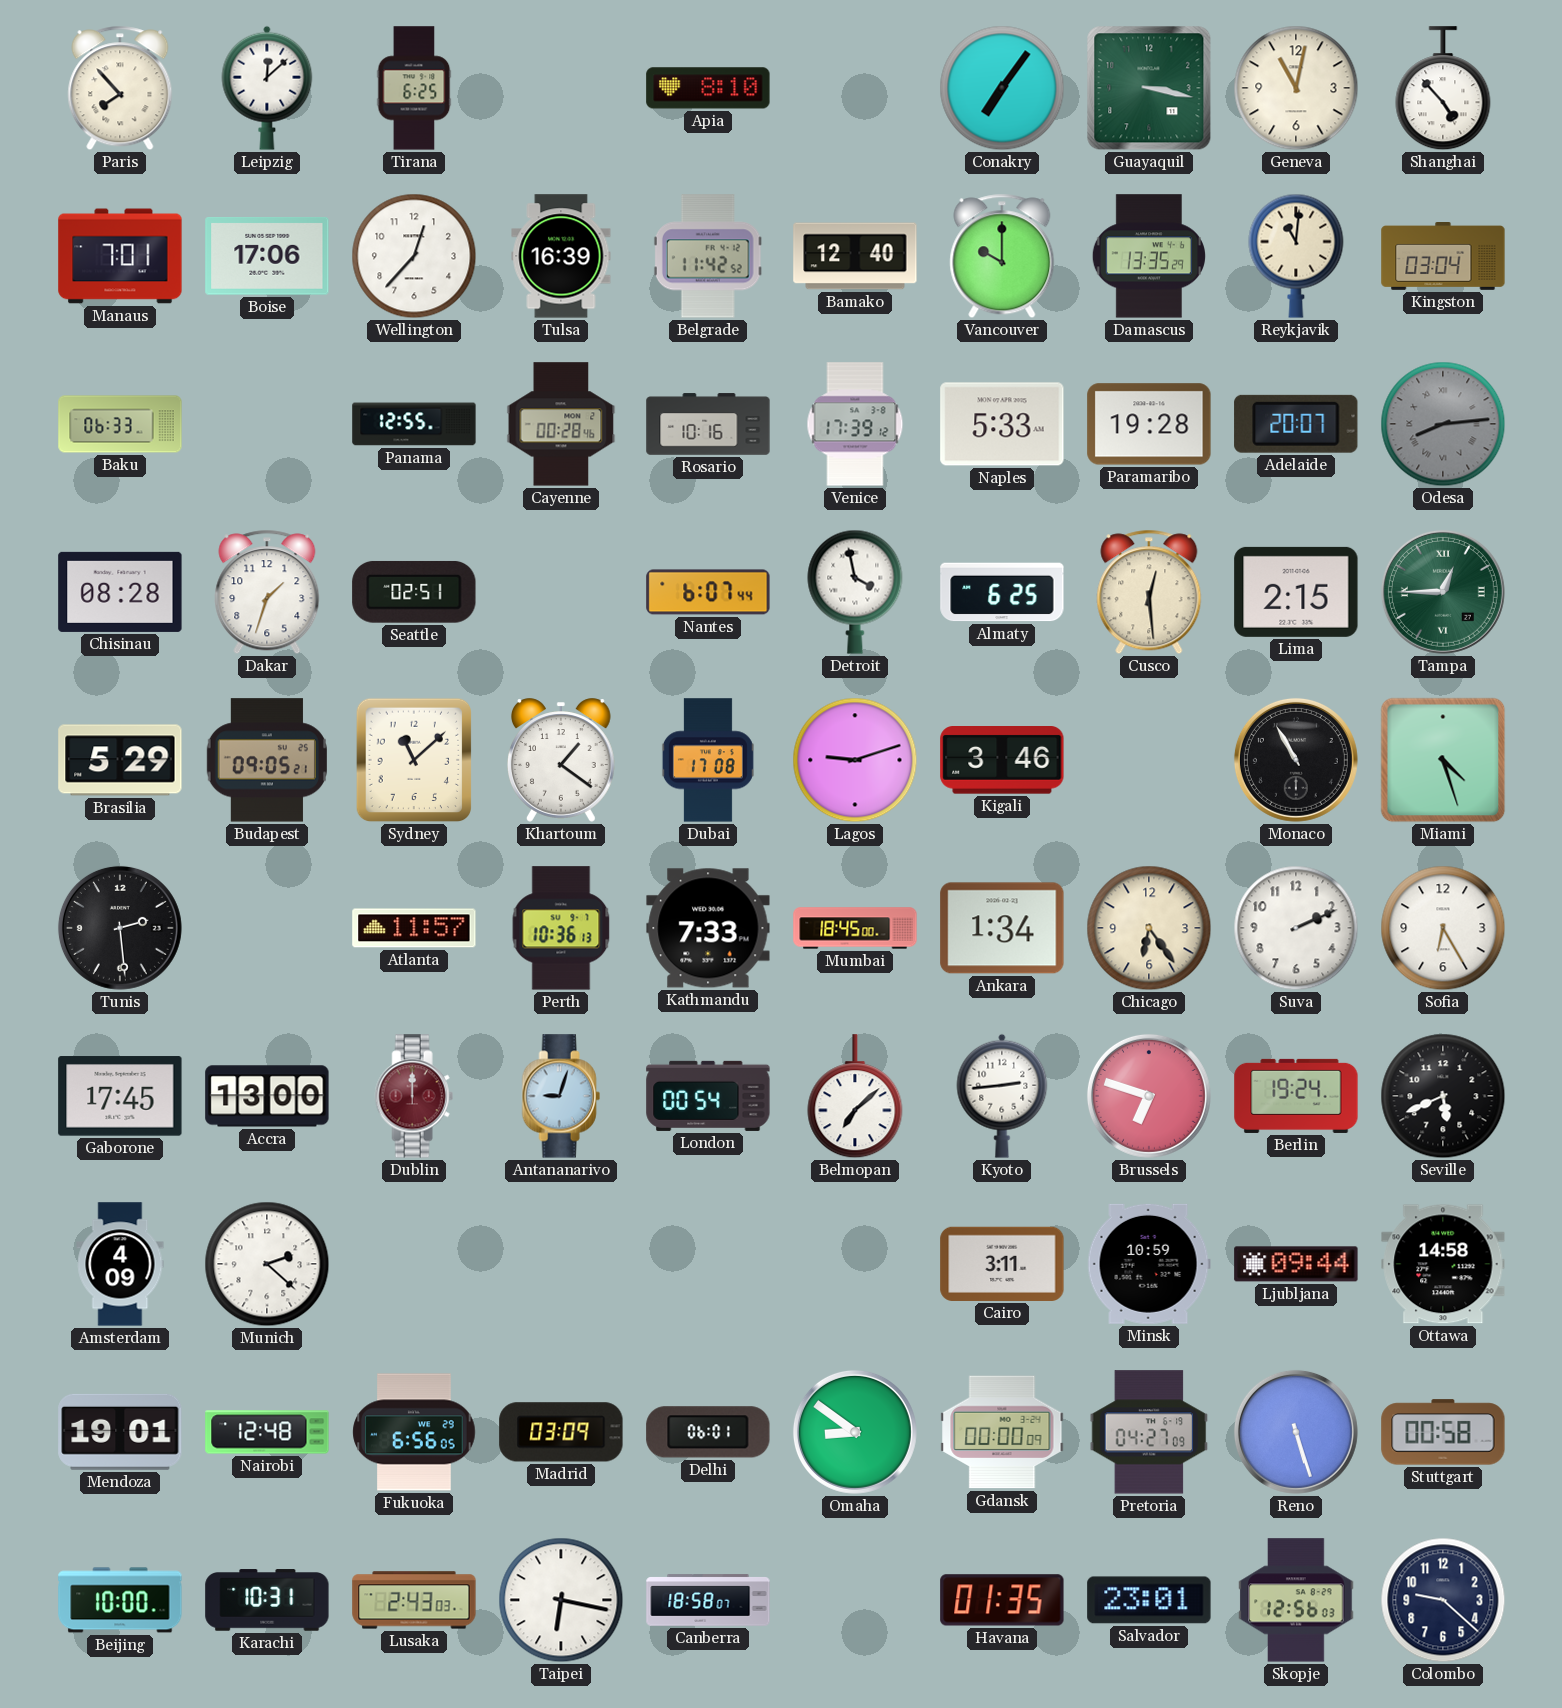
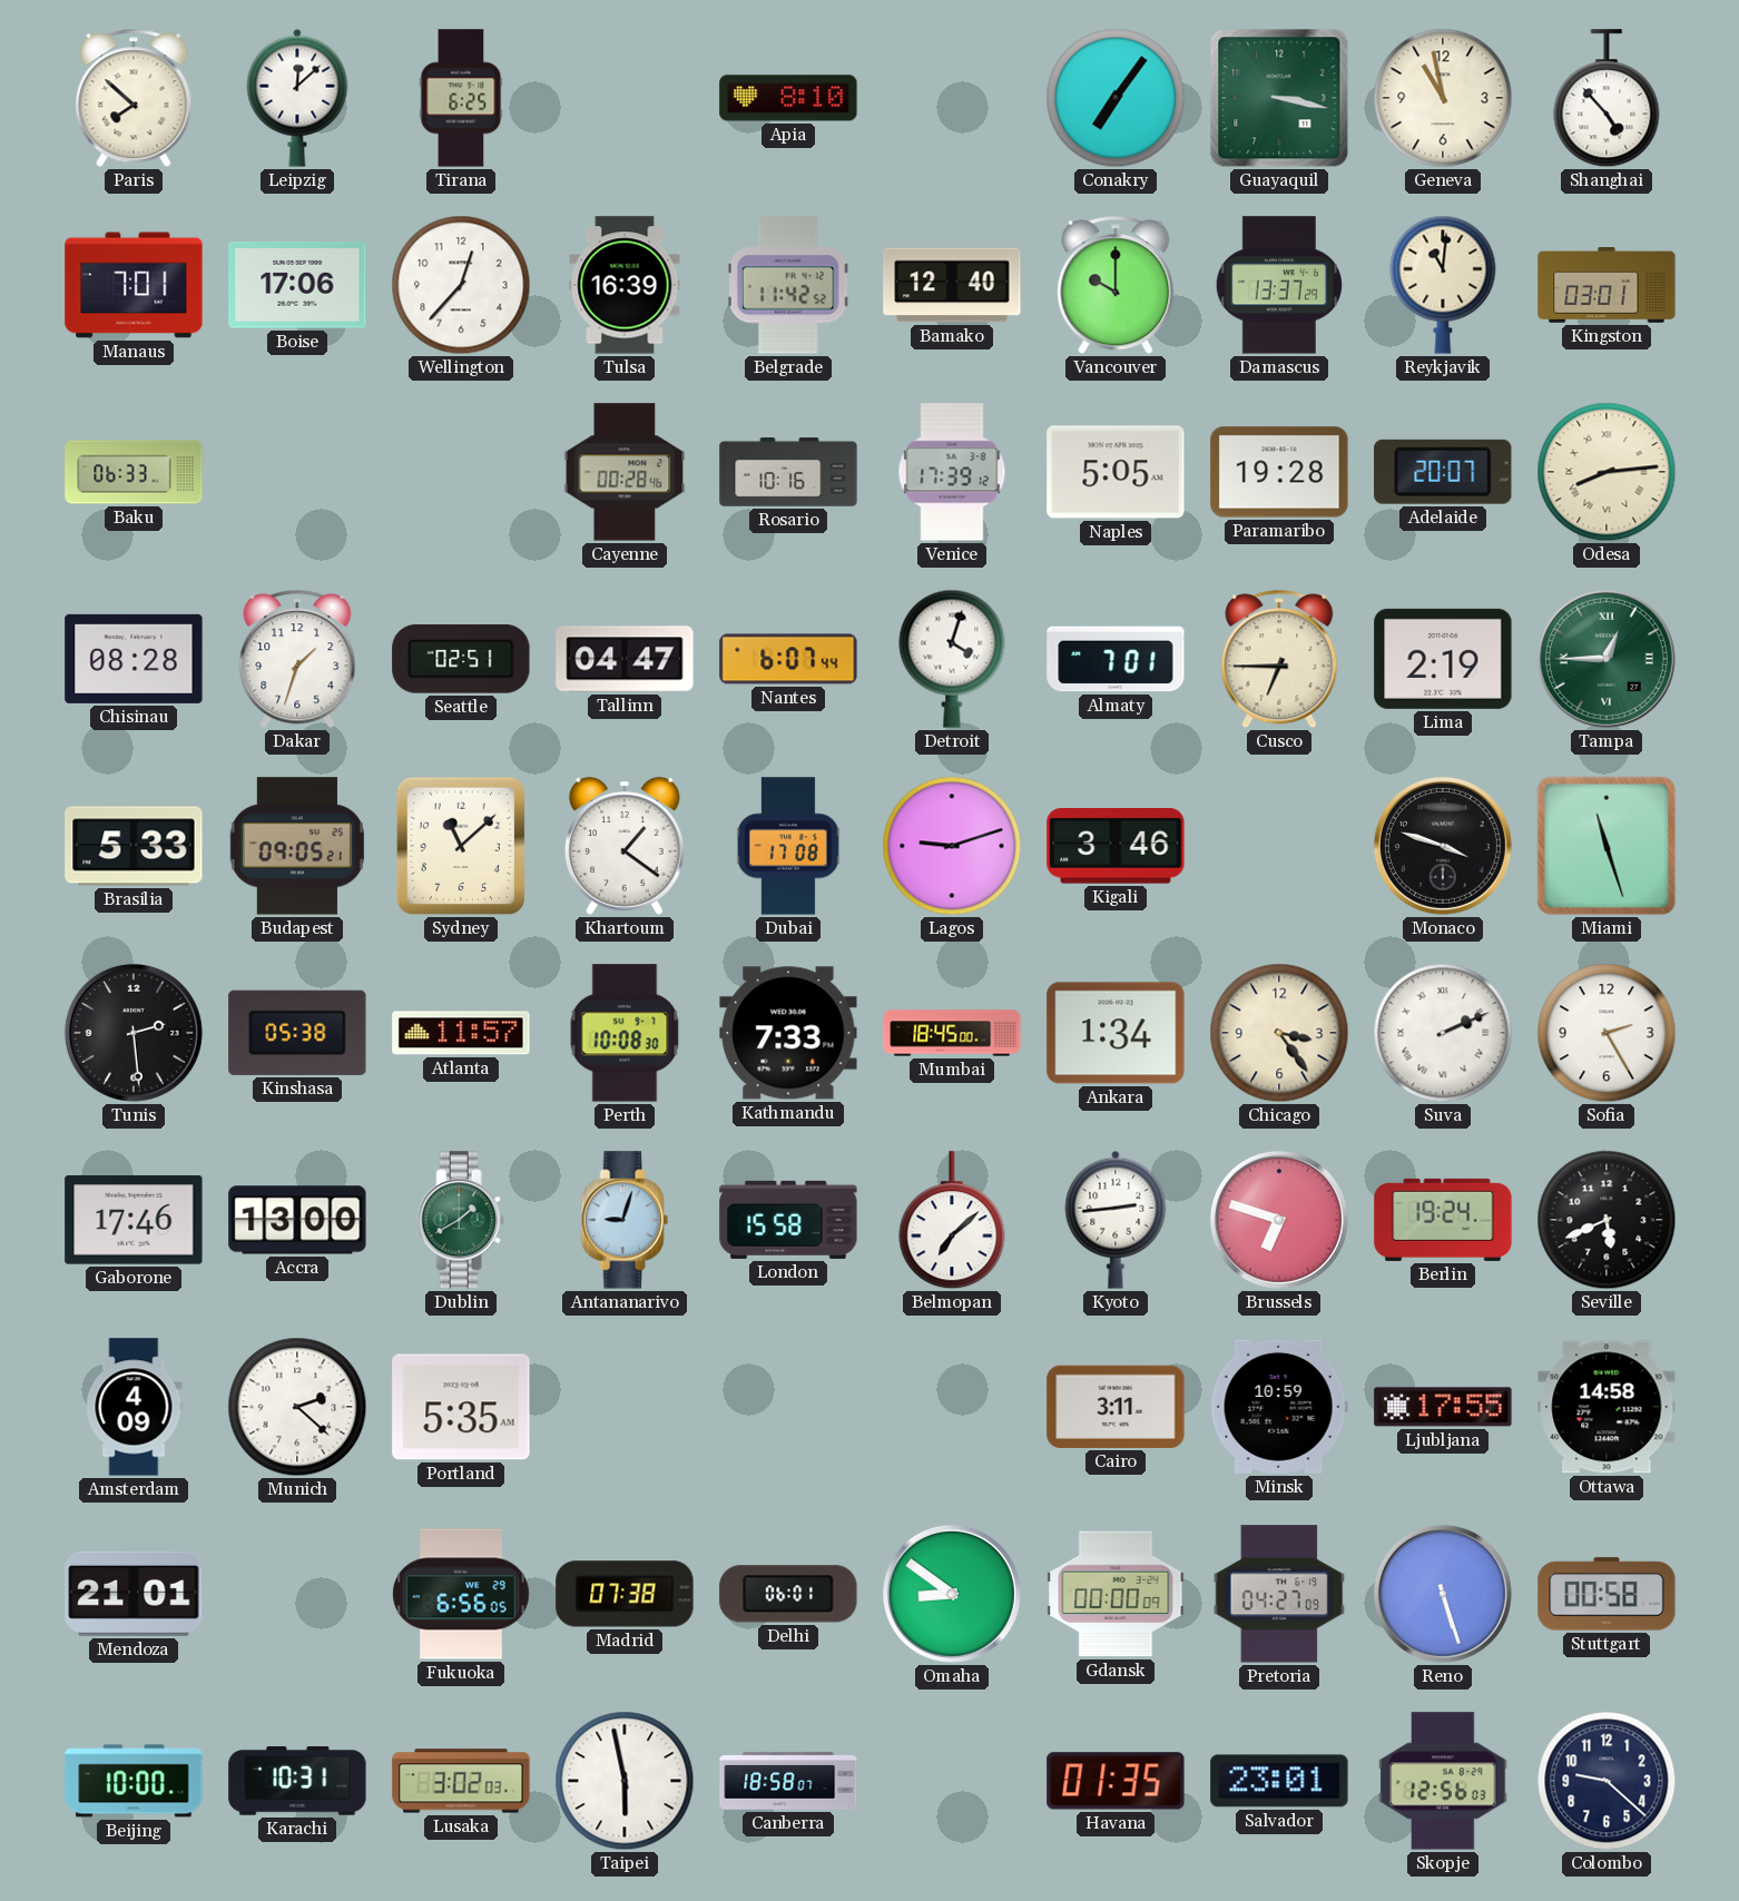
Paris: 7:53 -> 7:52
Geneva: 11:02 -> 10:58
Damascus: 13:35 -> 13:37
Kingston: 03:04 -> 03:01
Panama: 12:55 -> none
Naples: 5:33 -> 5:05
Odesa dial: grey -> cream
Tallinn: none -> 04:47
Detroit: 3:58 -> 4:03
Almaty: 6:25 -> 7:01
Cusco: 12:29 -> 6:45
Lima: 2:15 -> 2:19
Brasilia: 5:29 -> 5:33
Monaco: 10:55 -> 3:48
Miami: 4:27 -> 11:27
Kinshasa: none -> 05:38
Perth: 10:36 -> 10:08
Chicago: 6:24 -> 3:24
Suva numerals: Arabic -> Roman
Sofia: 6:25 -> 2:25
Gaborone: 17:45 -> 17:46
Dublin: 12:00 -> 1:40
Dublin dial: burgundy -> green
London: 00:54 -> 15:58
Portland: none -> 5:35
Ljubljana: 09:44 -> 17:55
Mendoza: 19:01 -> 21:01
Nairobi: 12:48 -> none
Madrid: 03:09 -> 07:38
Lusaka: 2:43 -> 3:02
Taipei: 6:17 -> 5:58
